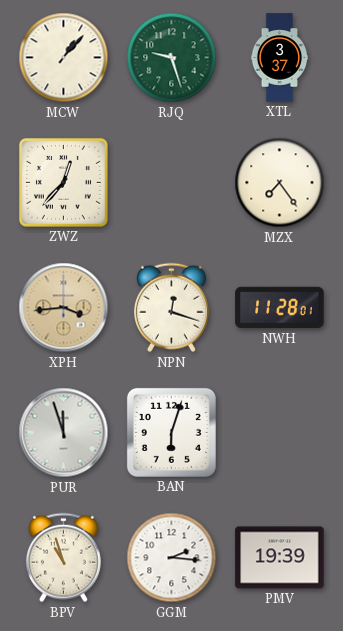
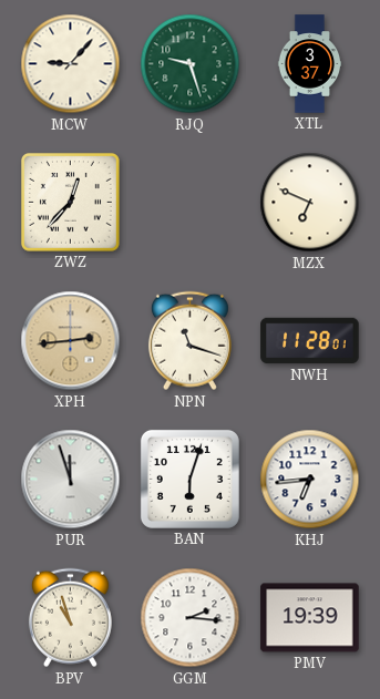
MCW: 1:07 -> 9:07
MZX: 7:24 -> 6:49
XPH: 3:44 -> 2:44
NPN: 12:18 -> 11:18
KHJ: none -> 6:44
